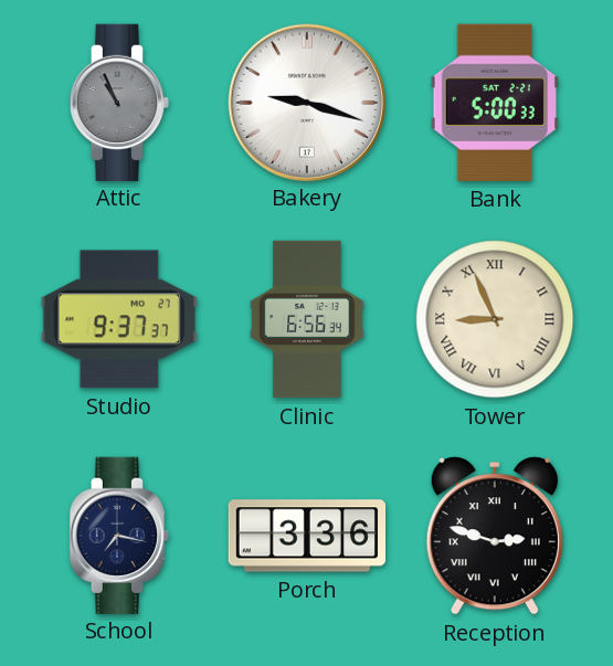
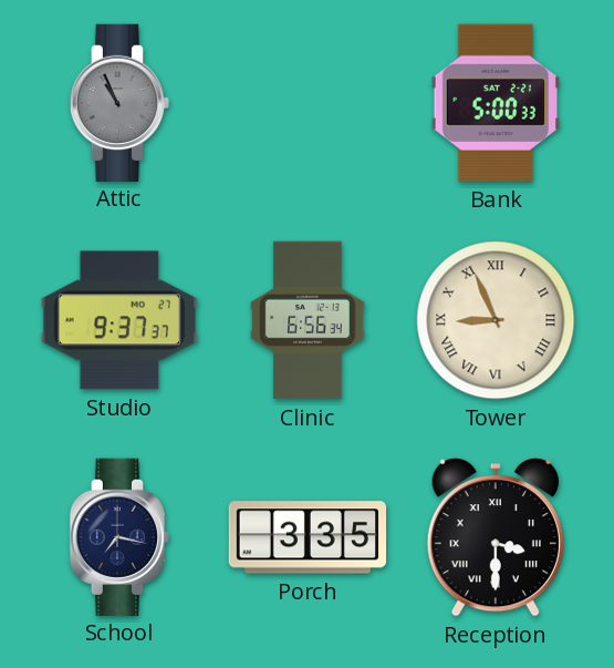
Bakery: 9:18 -> none
Porch: 3:36 -> 3:35
Reception: 2:48 -> 3:30
